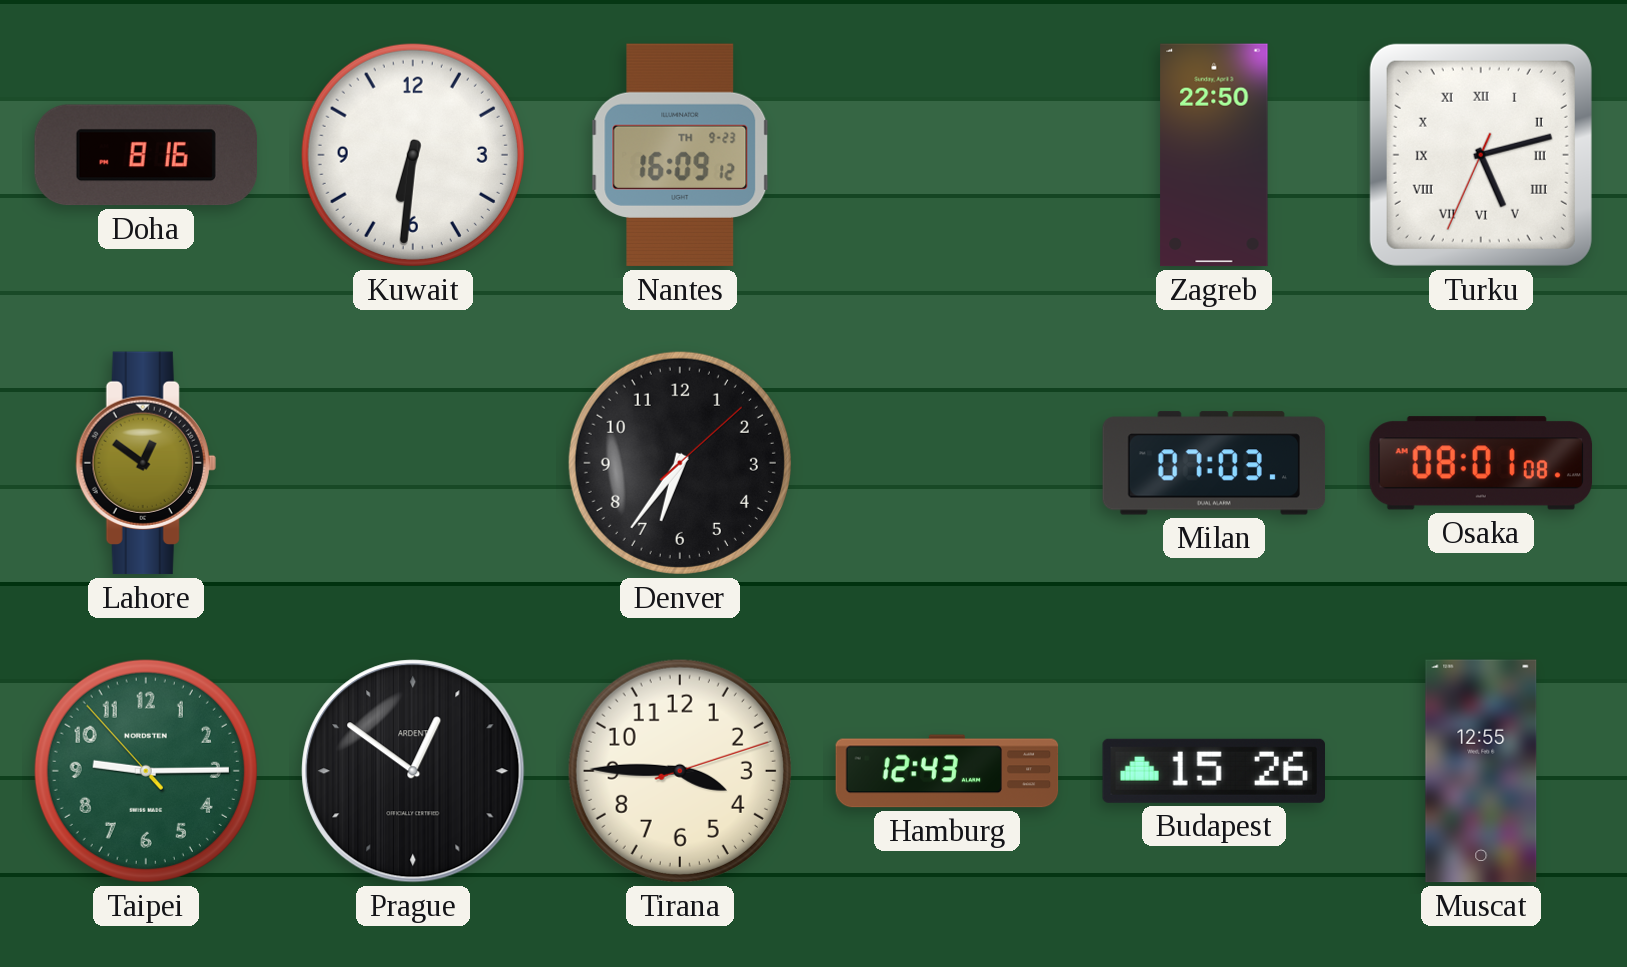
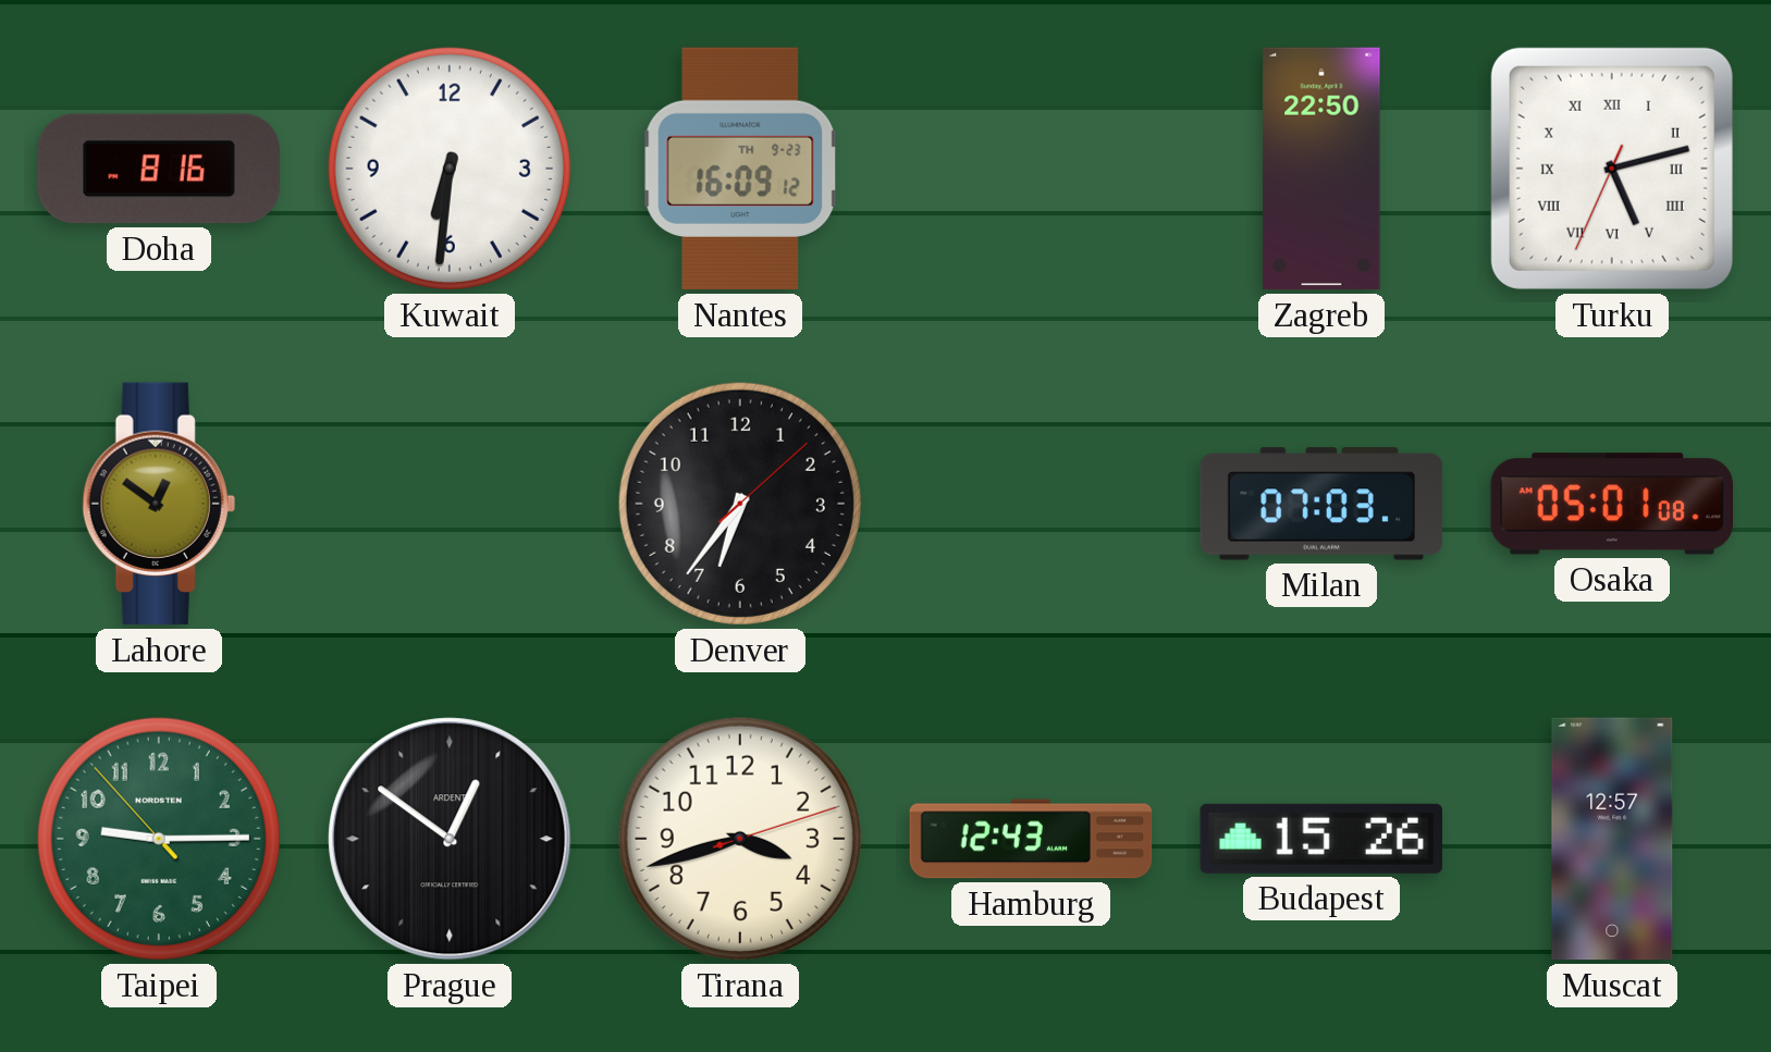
Osaka: 08:01 -> 05:01
Tirana: 3:45 -> 3:42
Muscat: 12:55 -> 12:57
